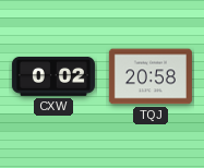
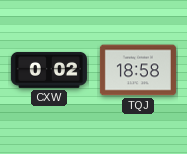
TQJ: 20:58 -> 18:58
